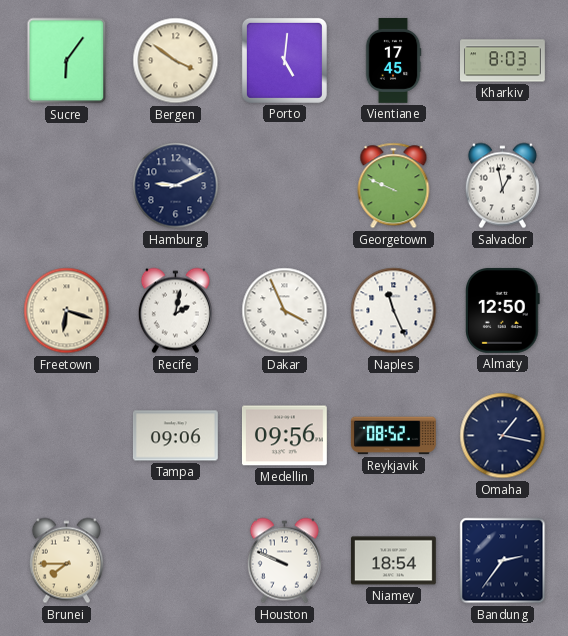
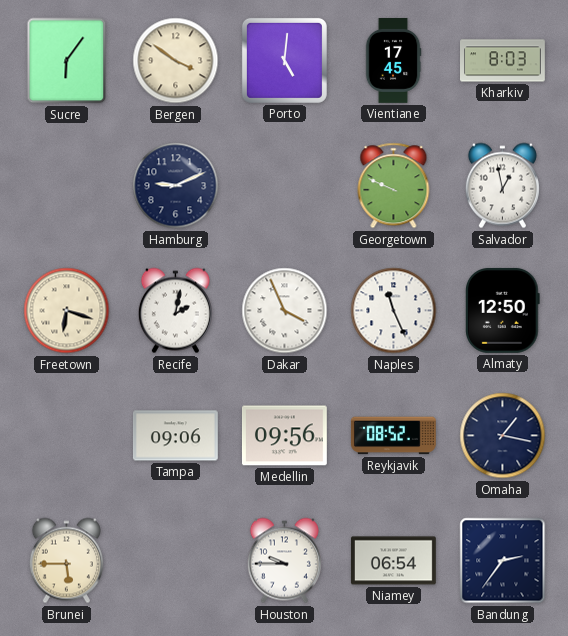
Brunei: 7:45 -> 5:45
Houston: 9:49 -> 9:45
Niamey: 18:54 -> 06:54
